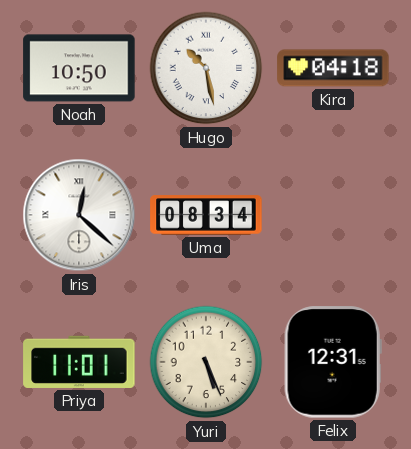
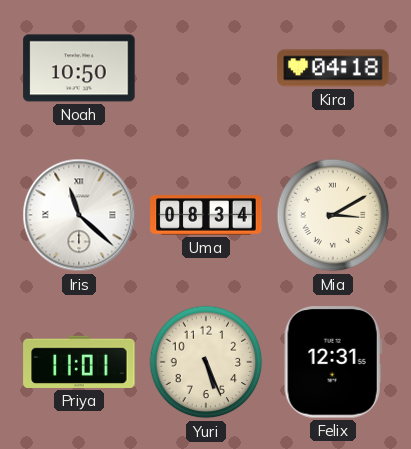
Hugo: 10:28 -> none
Iris: 12:22 -> 11:22
Mia: none -> 3:10
